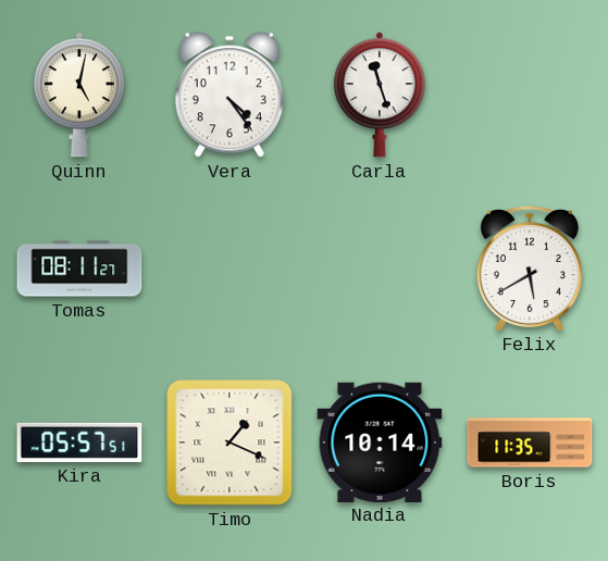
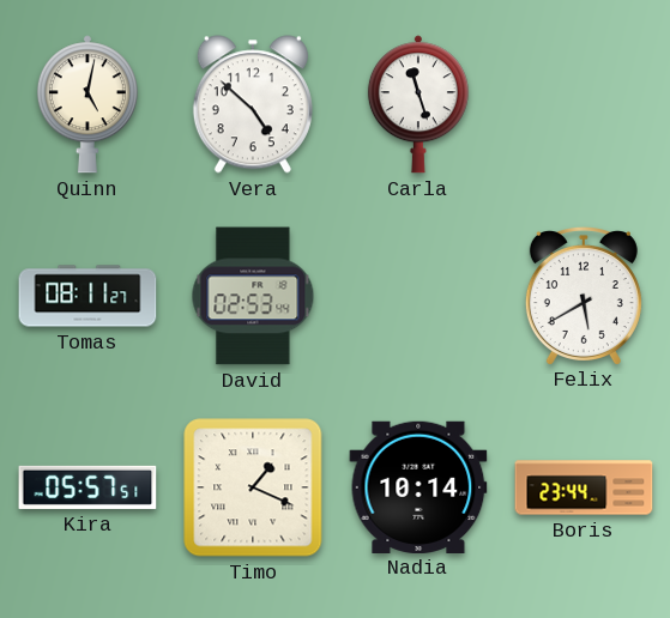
Vera: 4:24 -> 4:52
David: none -> 02:53
Boris: 11:35 -> 23:44
